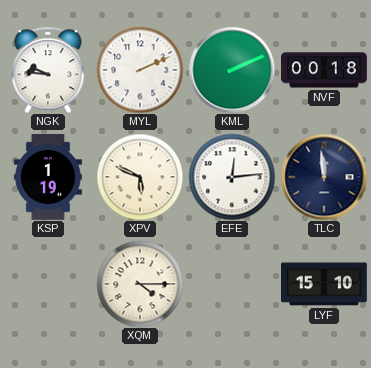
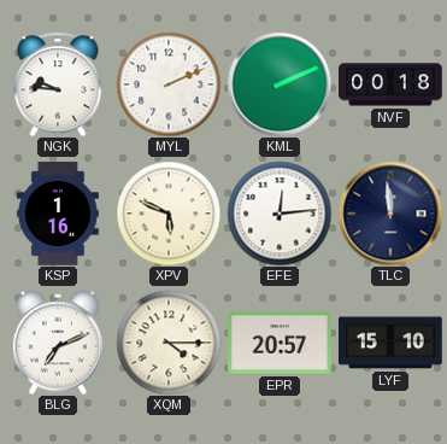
KSP: 1:19 -> 1:16
BLG: none -> 7:11
EPR: none -> 20:57
